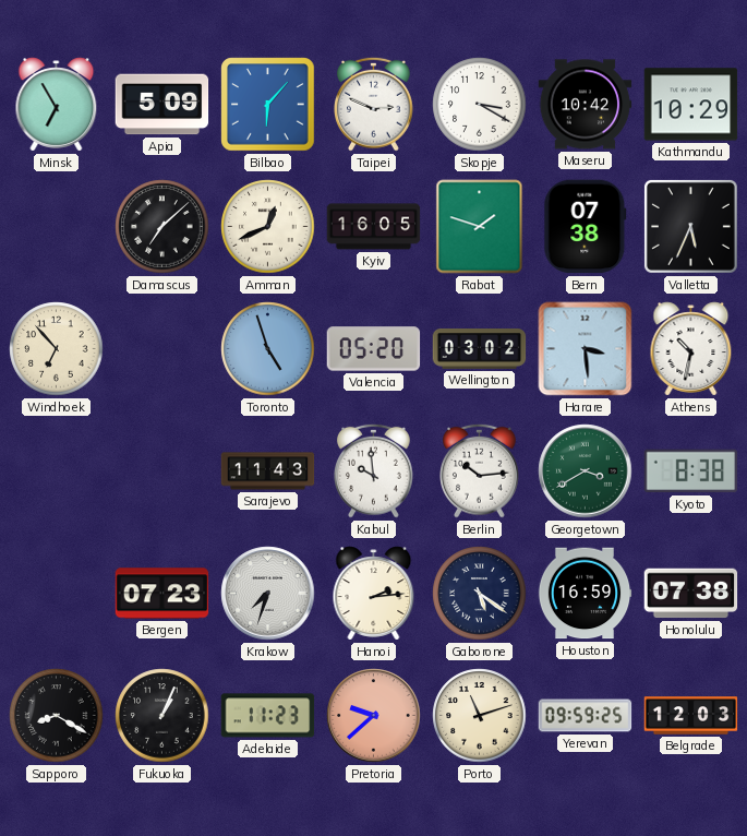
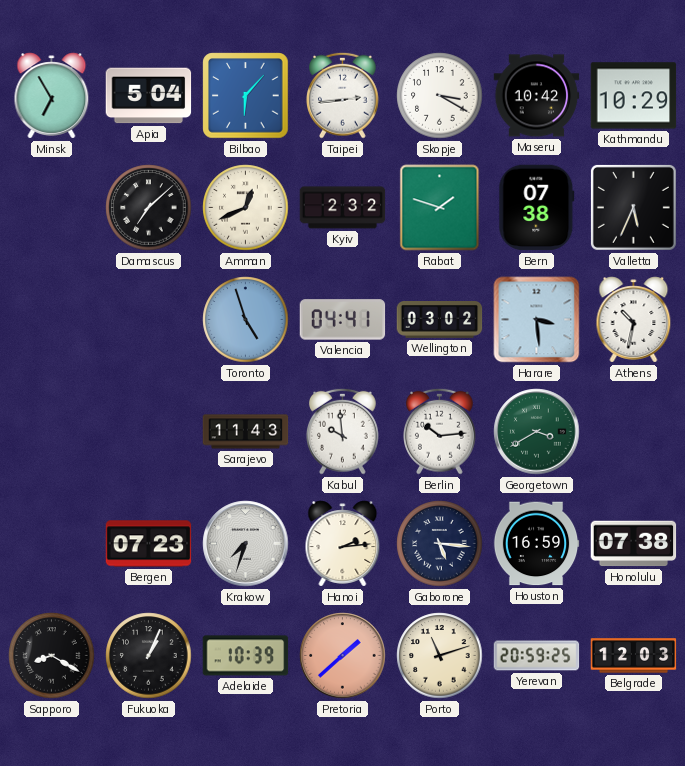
Apia: 5:09 -> 5:04
Taipei: 2:49 -> 2:44
Kyiv: 16:05 -> 2:32
Windhoek: 6:53 -> none
Valencia: 05:20 -> 04:41
Kyoto: 8:38 -> none
Gaborone: 5:21 -> 5:16
Adelaide: 11:23 -> 10:39
Pretoria: 9:38 -> 1:38
Yerevan: 09:59 -> 20:59
